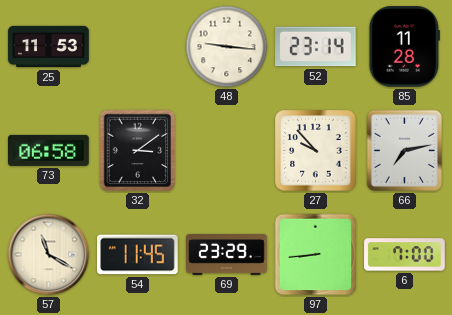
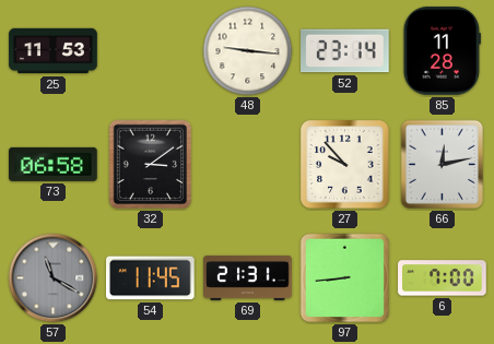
66: 7:13 -> 12:13
57 dial: cream -> grey
69: 23:29 -> 21:31
